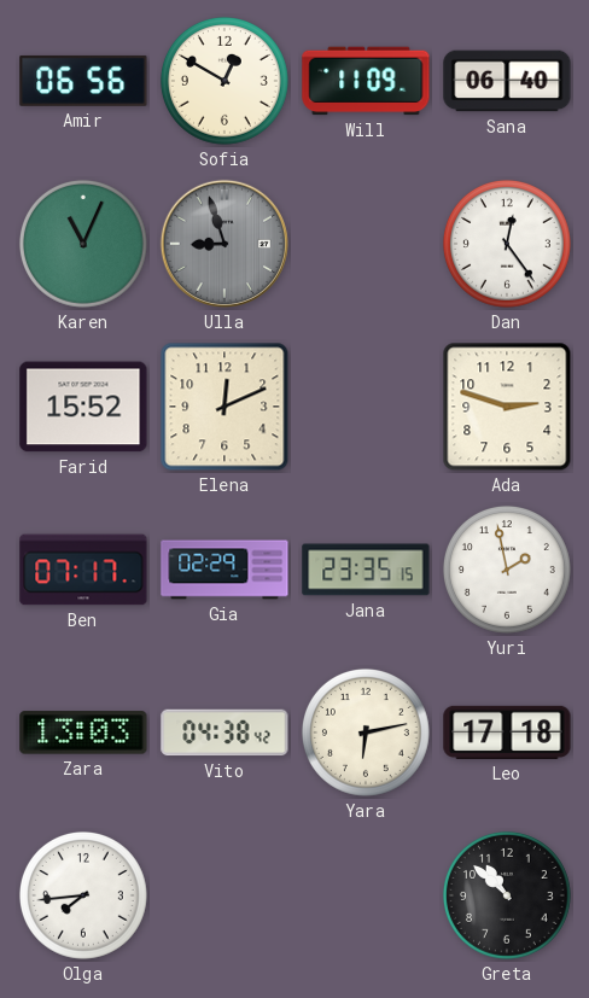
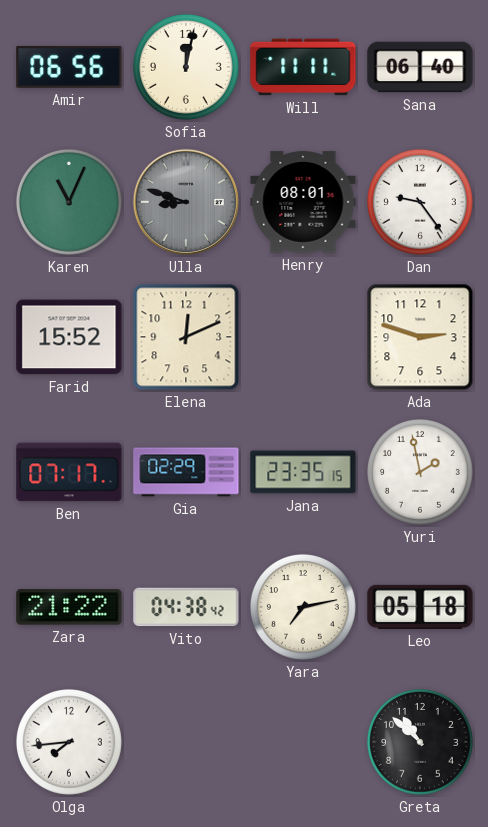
Sofia: 12:50 -> 12:02
Will: 11:09 -> 11:11
Ulla: 8:57 -> 8:48
Henry: none -> 08:01
Dan: 12:24 -> 9:24
Zara: 13:03 -> 21:22
Yara: 6:13 -> 7:13
Leo: 17:18 -> 05:18
